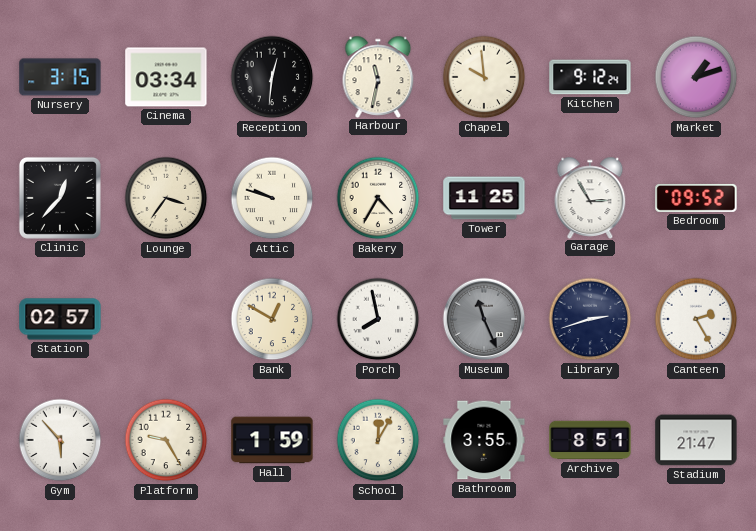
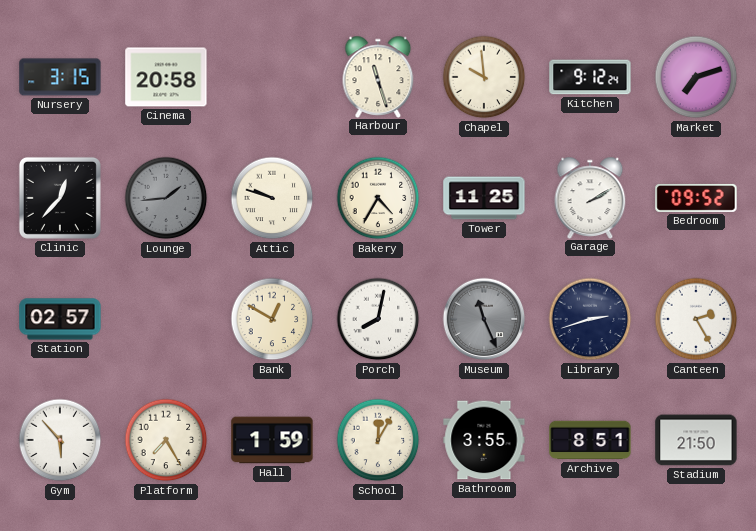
Cinema: 03:34 -> 20:58
Reception: 12:31 -> none
Harbour: 11:32 -> 11:27
Market: 1:12 -> 7:12
Lounge: 3:36 -> 1:44
Lounge dial: cream -> grey
Garage: 2:55 -> 2:10
Porch: 7:58 -> 8:02
Platform: 9:25 -> 7:25
Stadium: 21:47 -> 21:50
